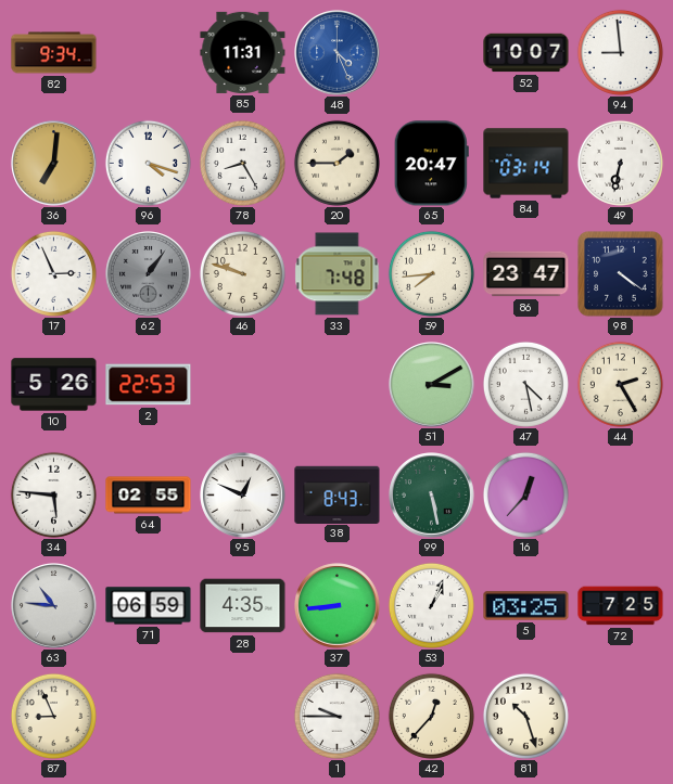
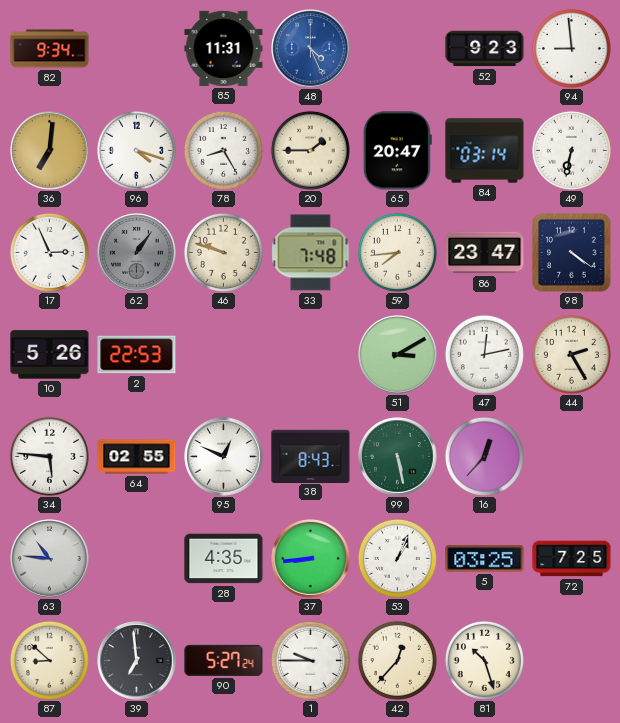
52: 10:07 -> 9:23
47: 4:28 -> 12:13
71: 06:59 -> none
87: 8:56 -> 8:52
39: none -> 6:59
90: none -> 5:27
